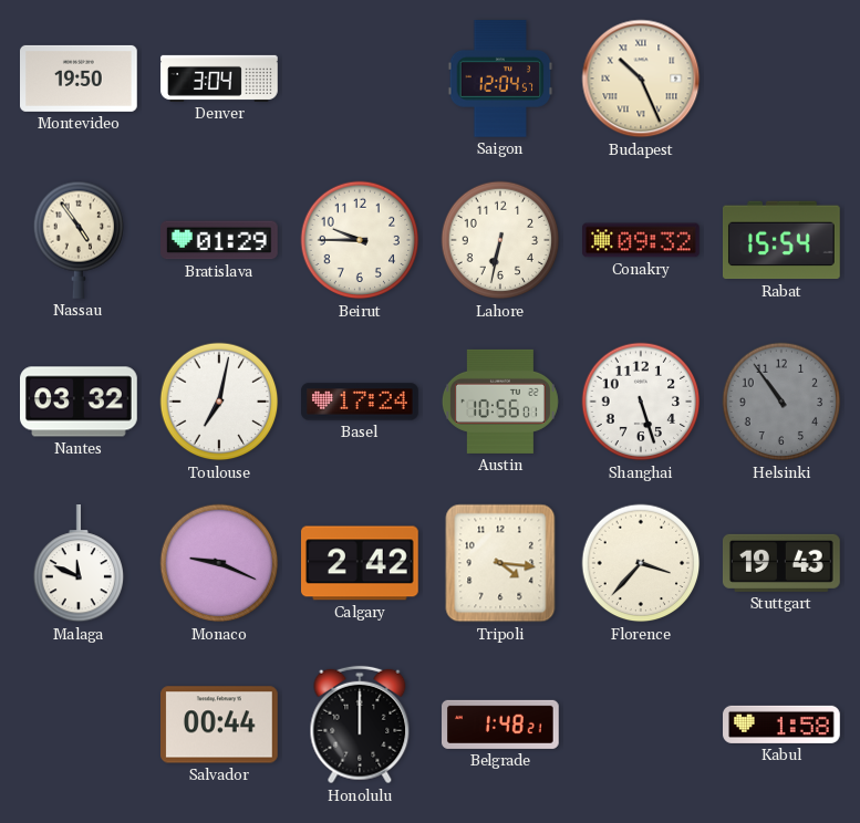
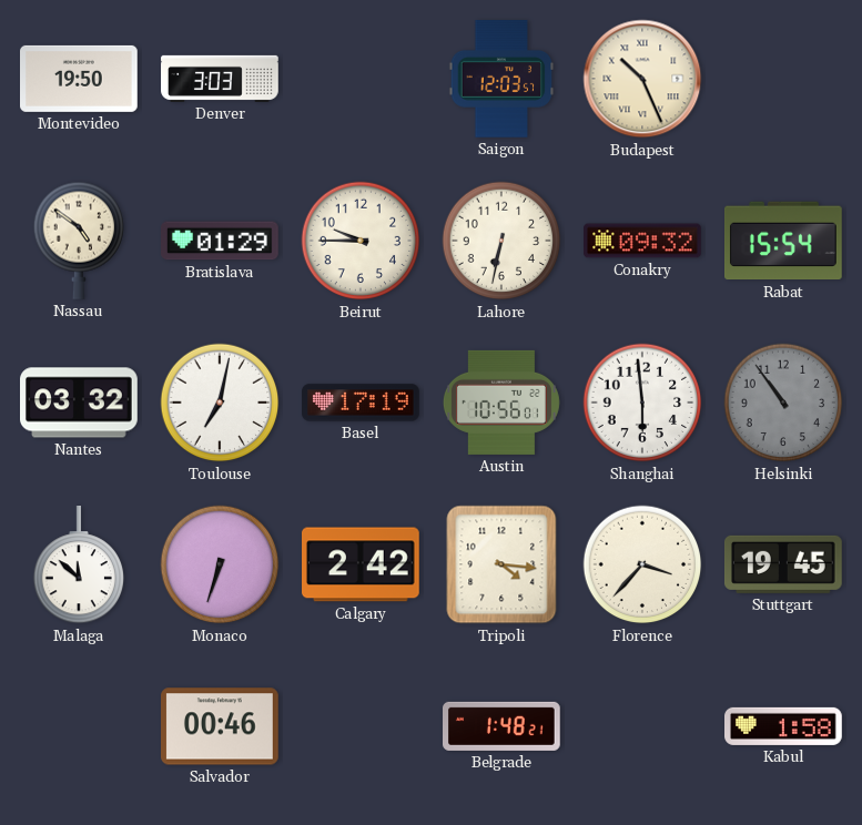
Denver: 3:04 -> 3:03
Saigon: 12:04 -> 12:03
Nassau: 4:54 -> 4:51
Basel: 17:24 -> 17:19
Shanghai: 5:27 -> 5:59
Malaga: 11:49 -> 11:52
Monaco: 9:19 -> 6:33
Stuttgart: 19:43 -> 19:45
Salvador: 00:44 -> 00:46
Honolulu: 12:00 -> none
